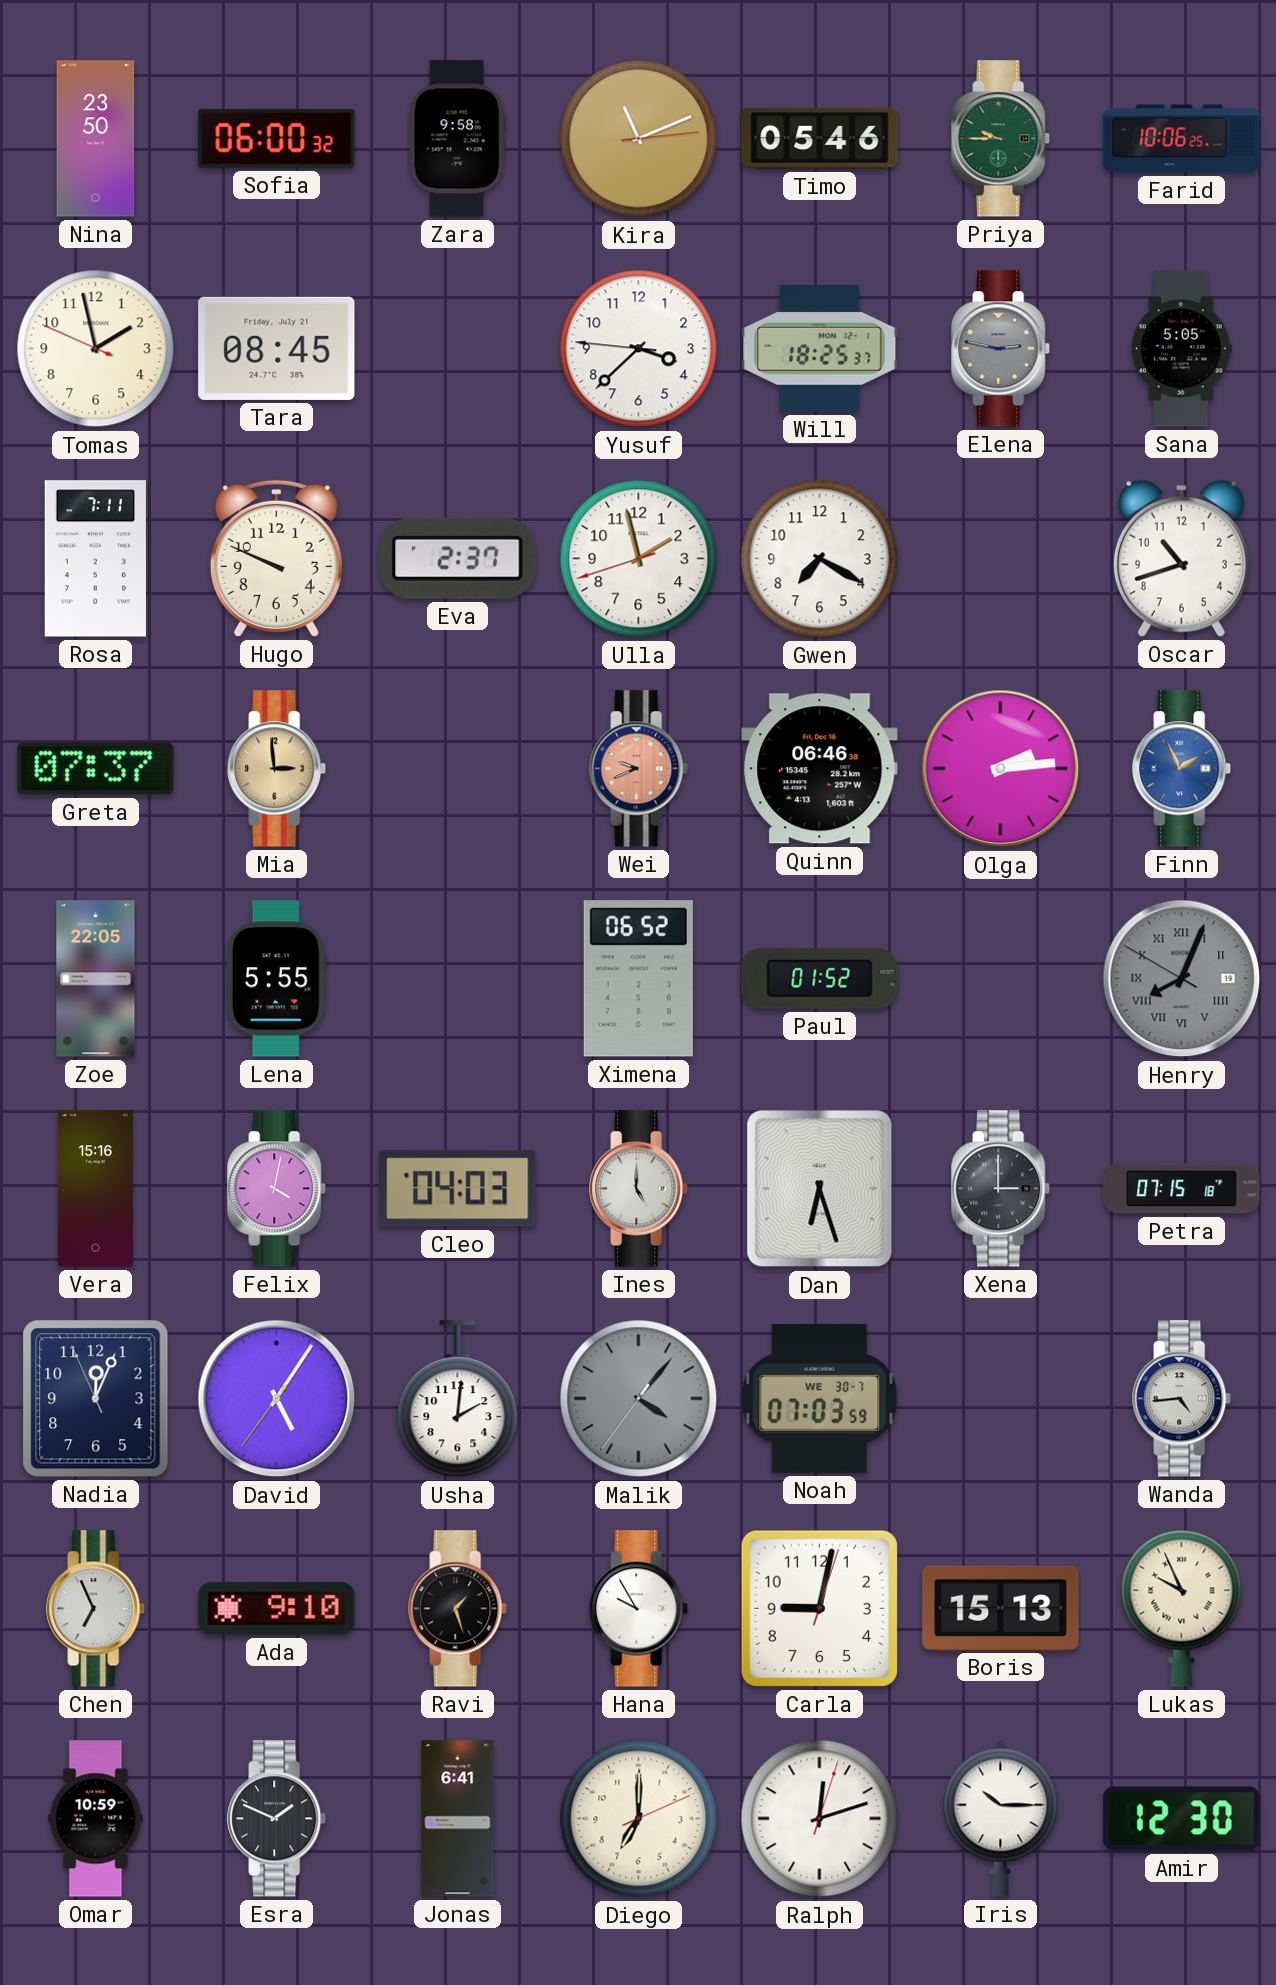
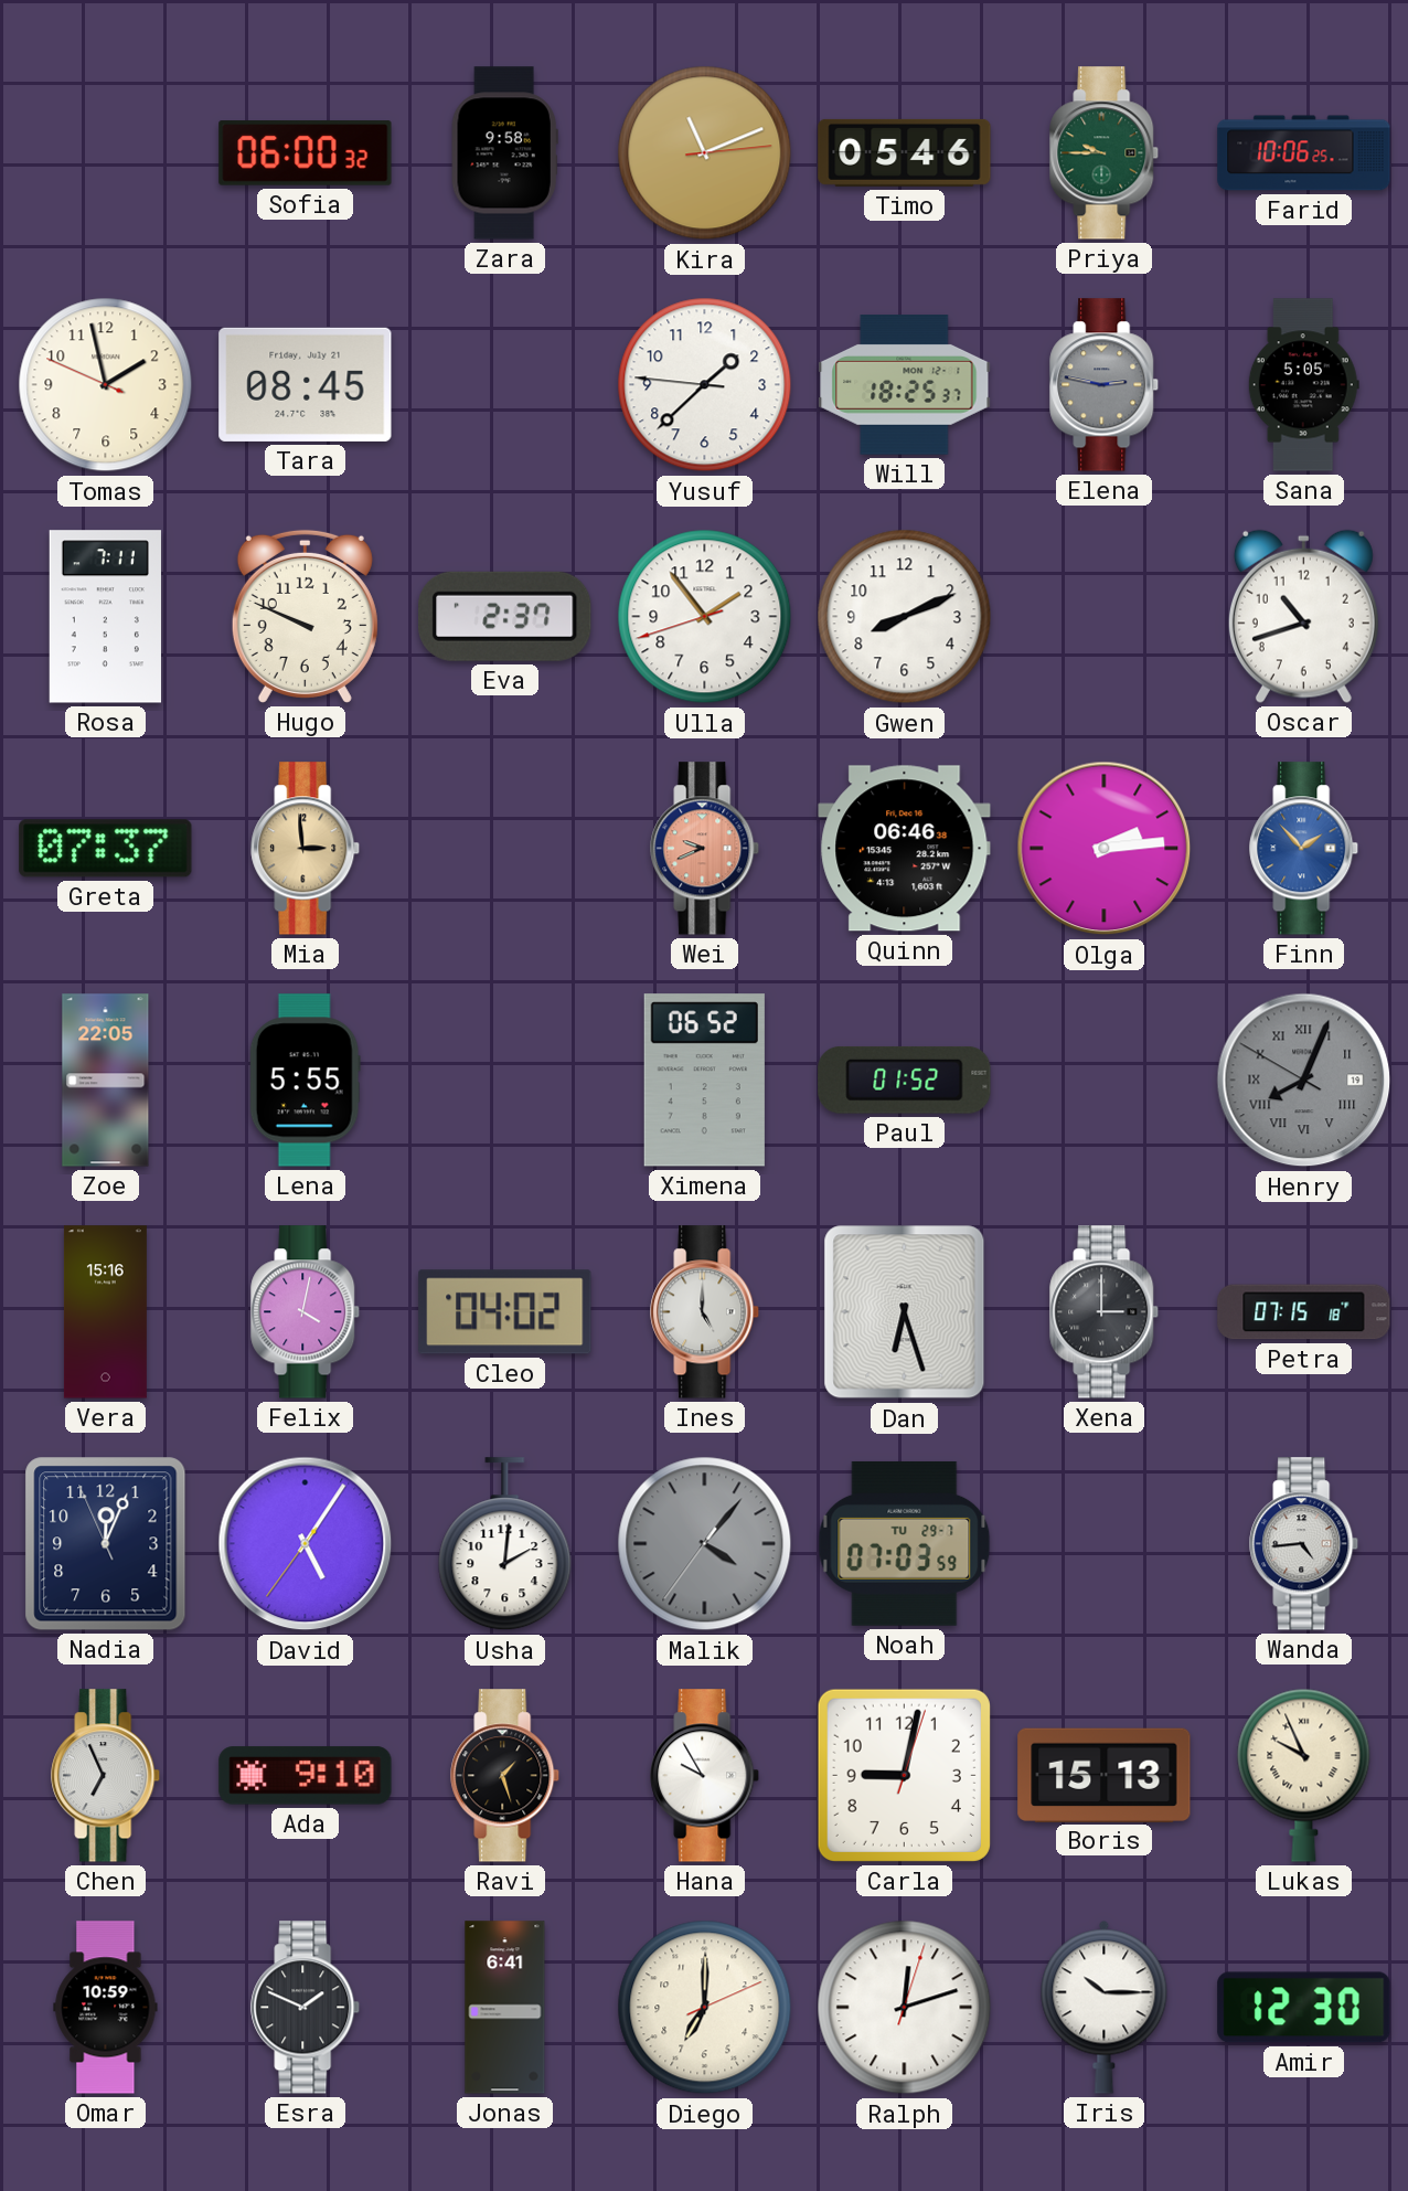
Nina: 23:50 -> none
Yusuf: 3:37 -> 1:37
Ulla: 1:57 -> 1:53
Gwen: 7:20 -> 8:11
Finn: 1:56 -> 1:53
Cleo: 04:03 -> 04:02
Noah date: WE 30-7 -> TU 29-7
